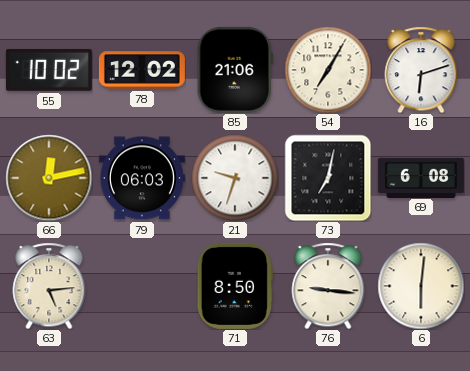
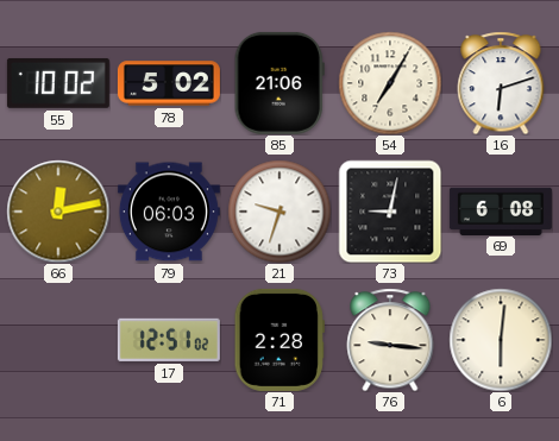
78: 12:02 -> 5:02
73: 7:02 -> 9:02
63: 5:14 -> none
17: none -> 12:51
71: 8:50 -> 2:28
